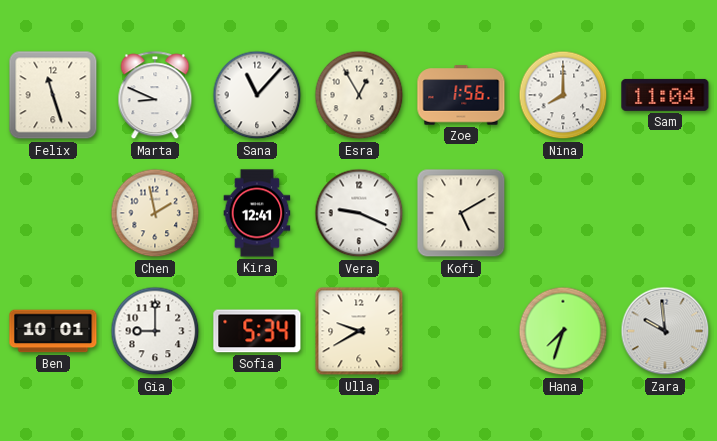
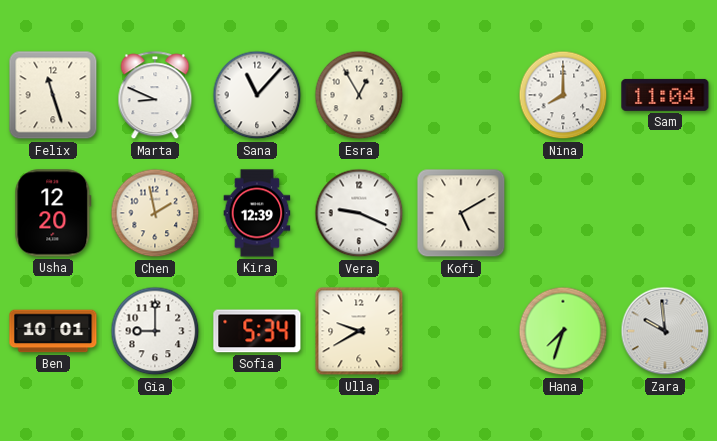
Zoe: 1:56 -> none
Usha: none -> 12:20
Kira: 12:41 -> 12:39
